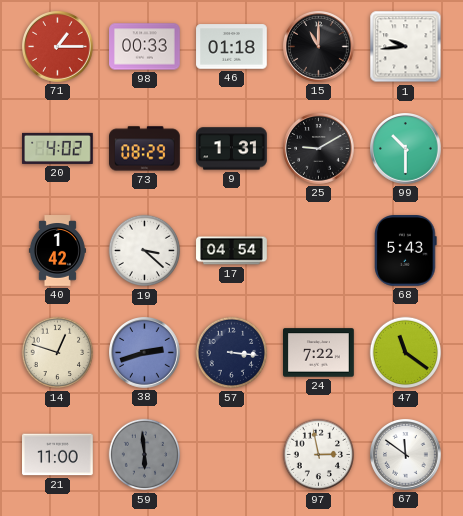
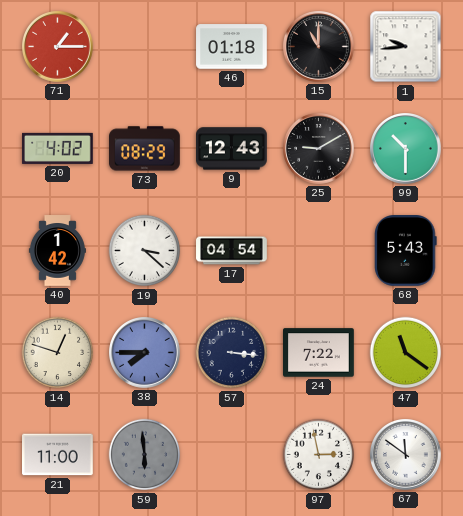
98: 00:33 -> none
9: 1:31 -> 12:43
38: 2:42 -> 7:45
